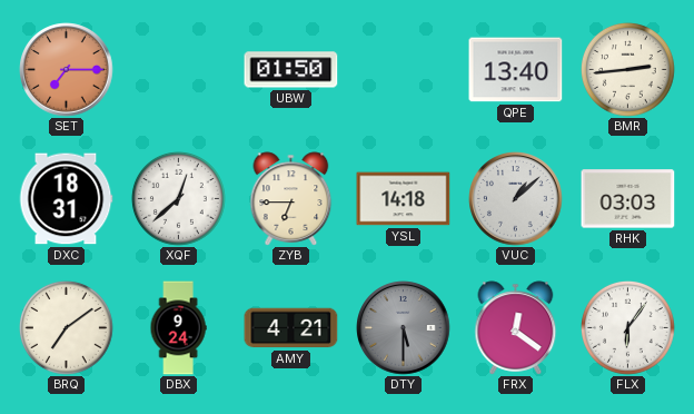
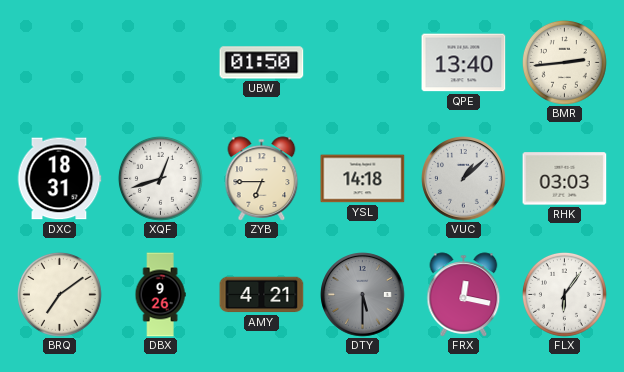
SET: 7:15 -> none
XQF: 12:38 -> 12:42
DBX: 9:24 -> 9:26
FRX: 12:21 -> 12:17
